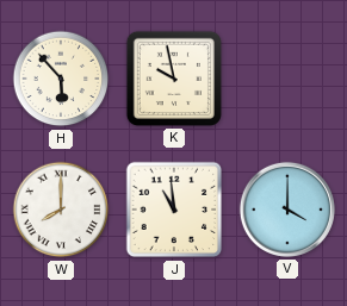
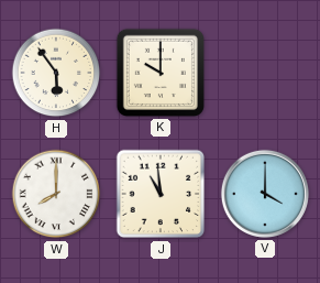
H: 5:53 -> 5:54
K: 9:58 -> 10:00
